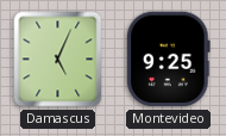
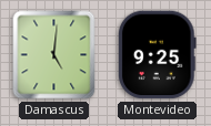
Damascus: 5:04 -> 5:01
